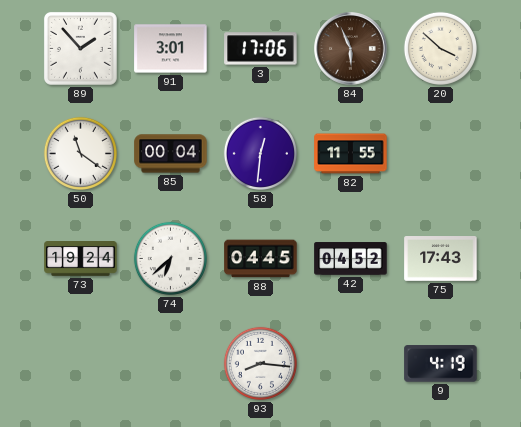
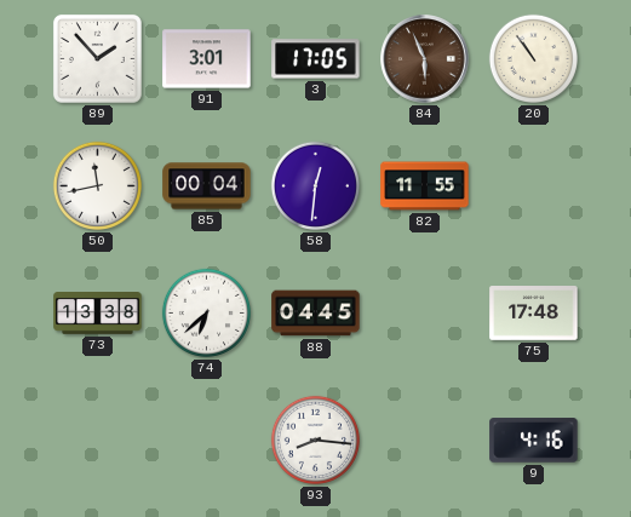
3: 17:06 -> 17:05
20: 3:52 -> 10:54
50: 11:21 -> 11:43
73: 19:24 -> 13:38
42: 04:52 -> none
75: 17:43 -> 17:48
9: 4:19 -> 4:16
